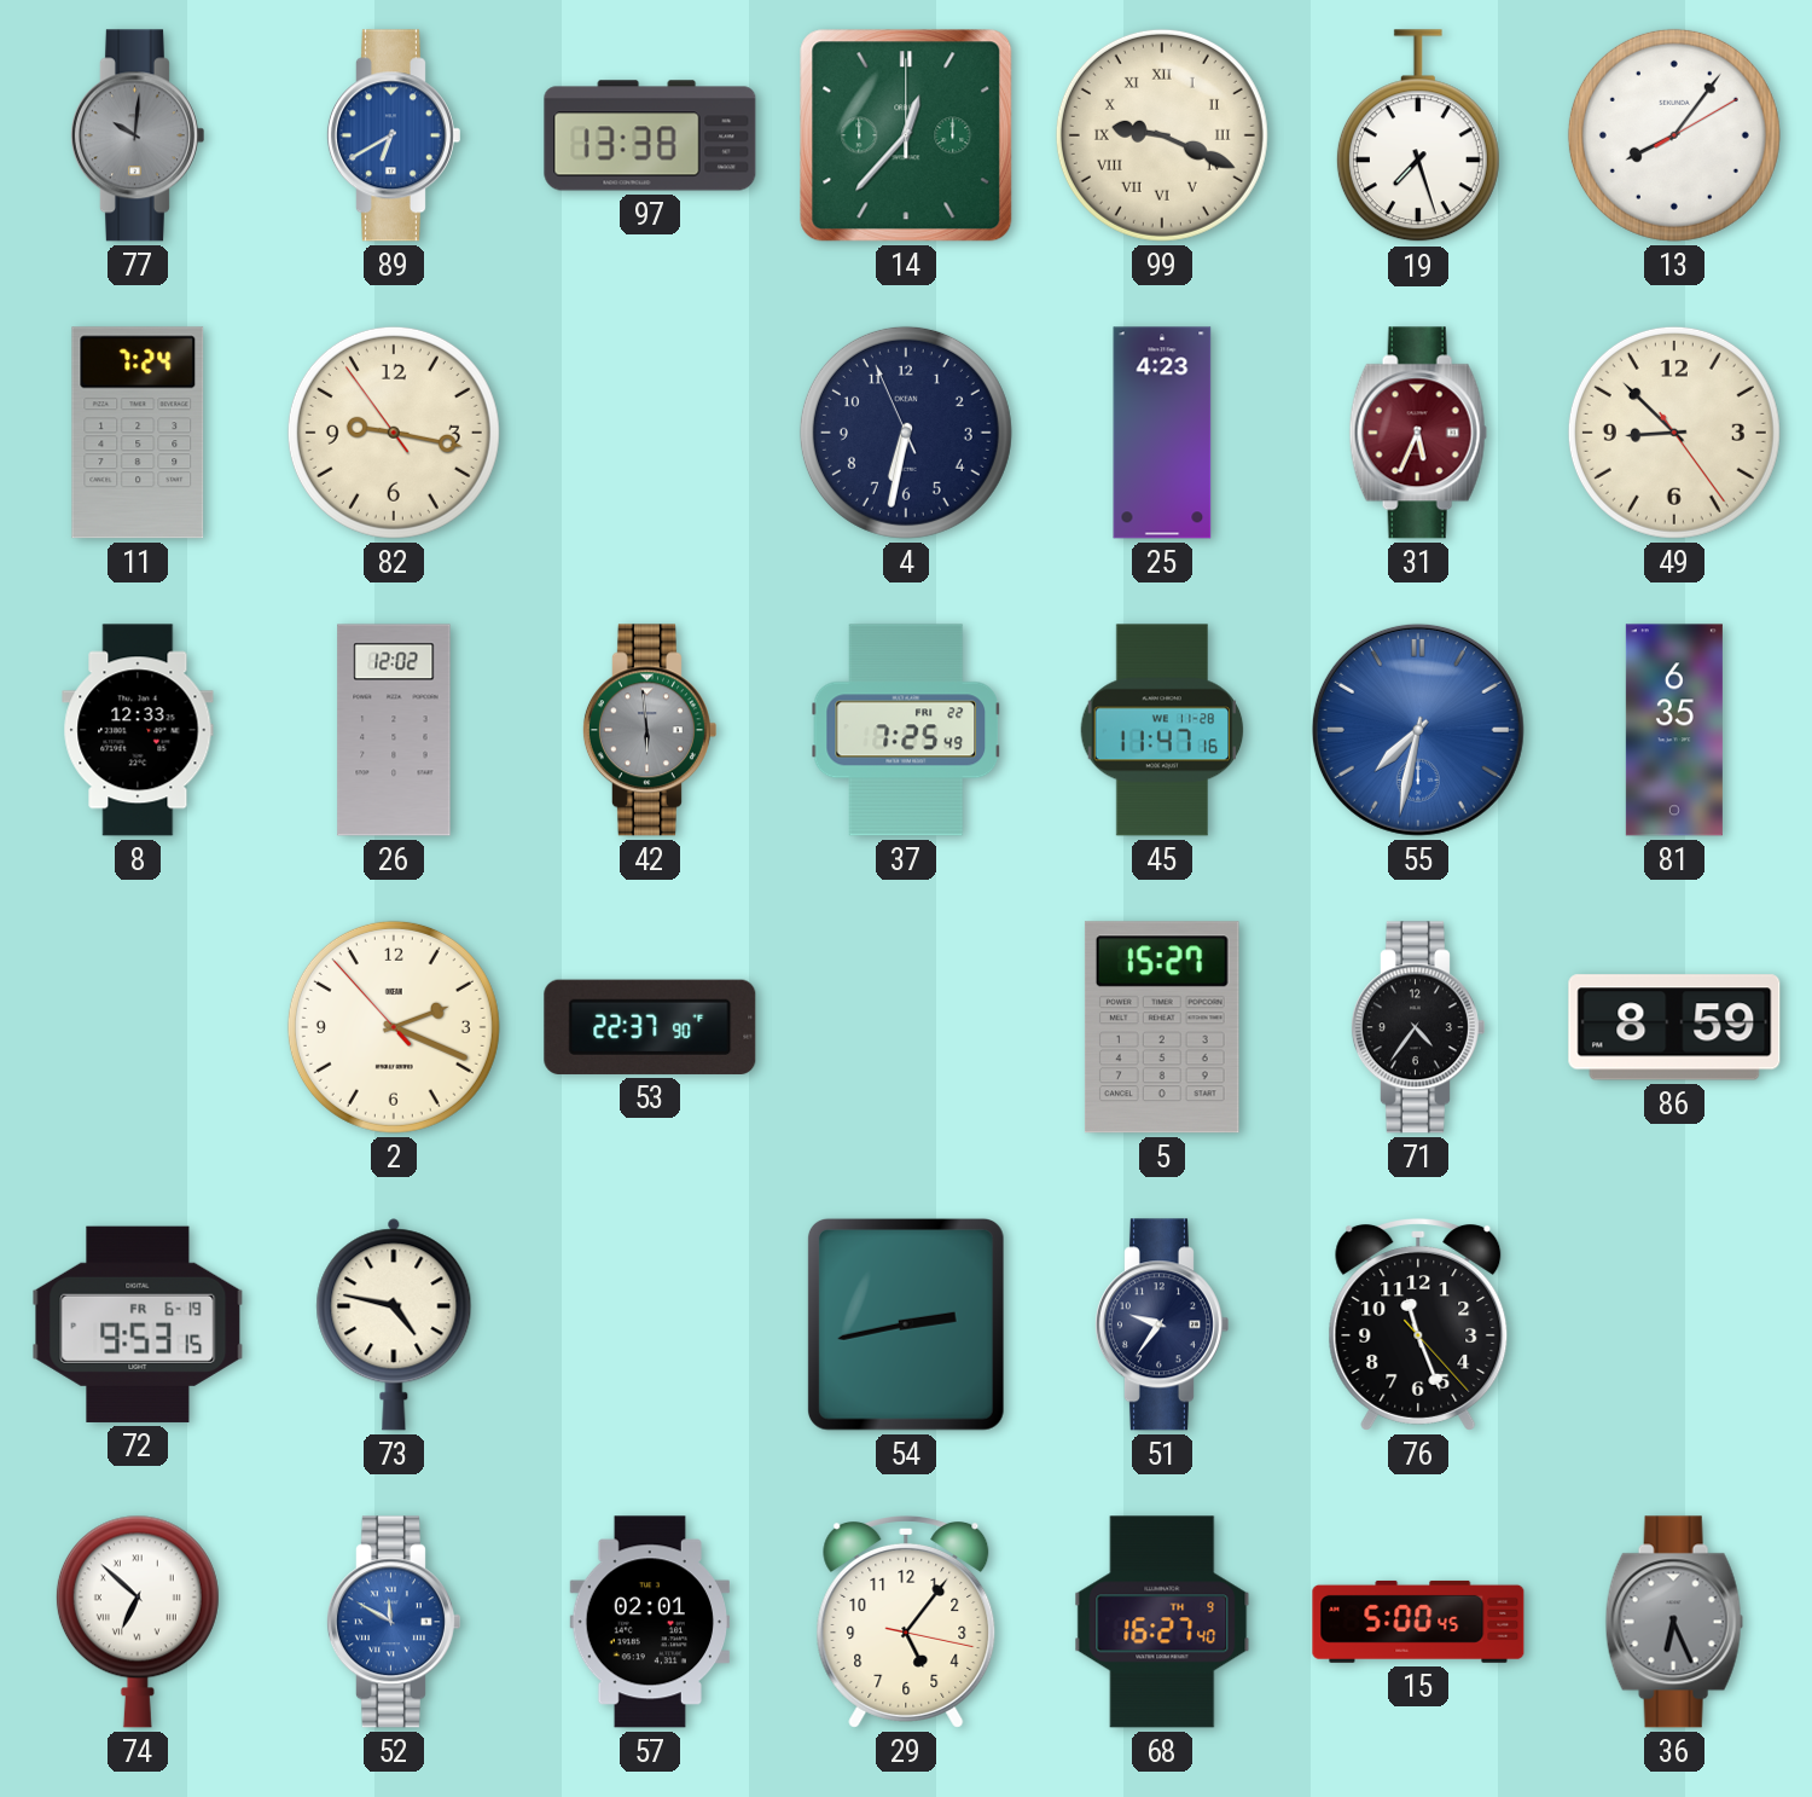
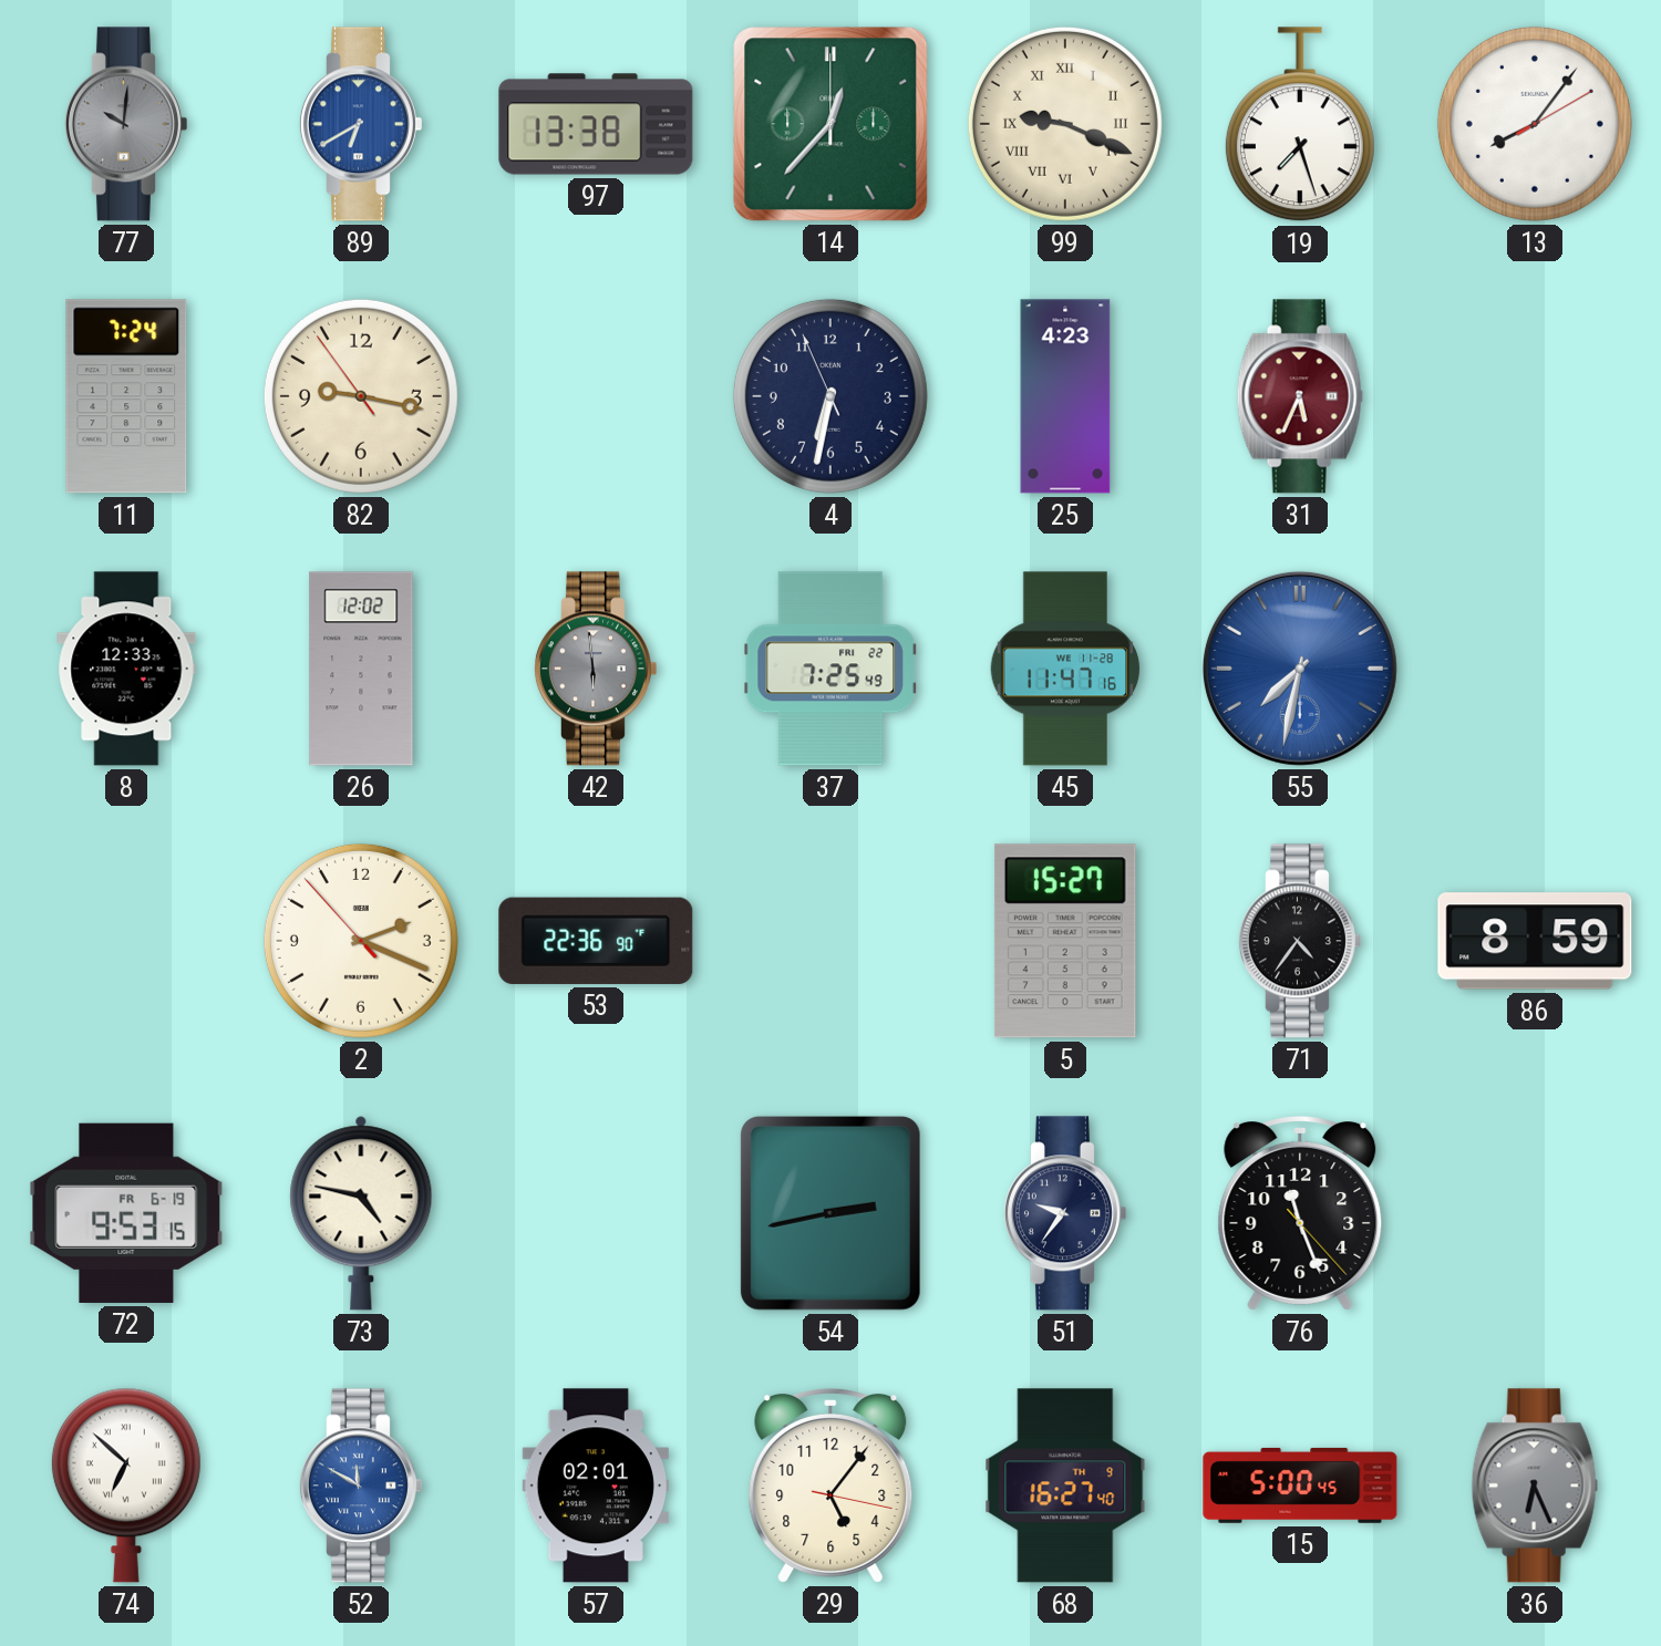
49: 8:52 -> none
81: 6:35 -> none
53: 22:37 -> 22:36
